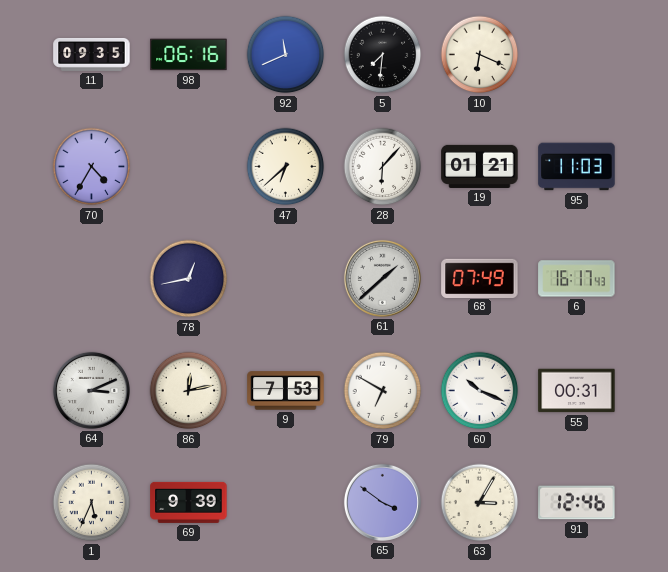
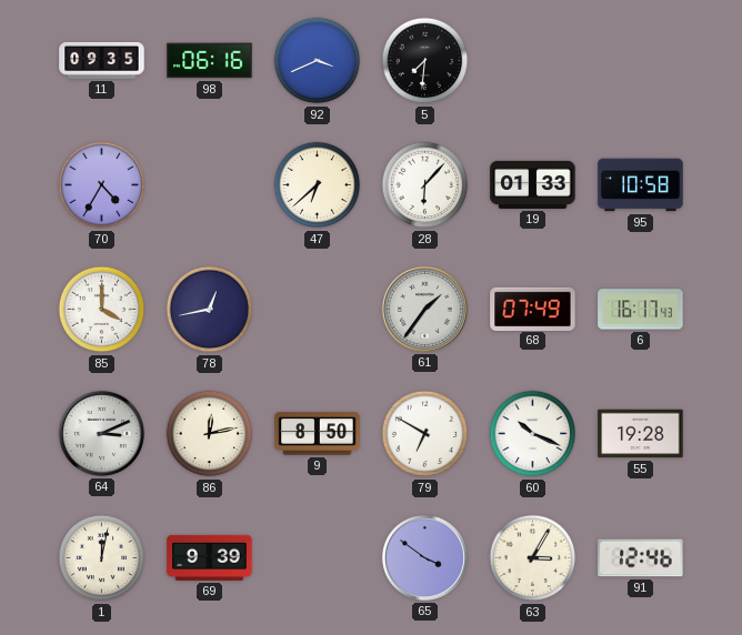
92: 11:41 -> 3:41
10: 6:19 -> none
19: 01:21 -> 01:33
95: 11:03 -> 10:58
85: none -> 4:00
61: 1:38 -> 1:36
9: 7:53 -> 8:50
55: 00:31 -> 19:28
1: 5:34 -> 12:02
